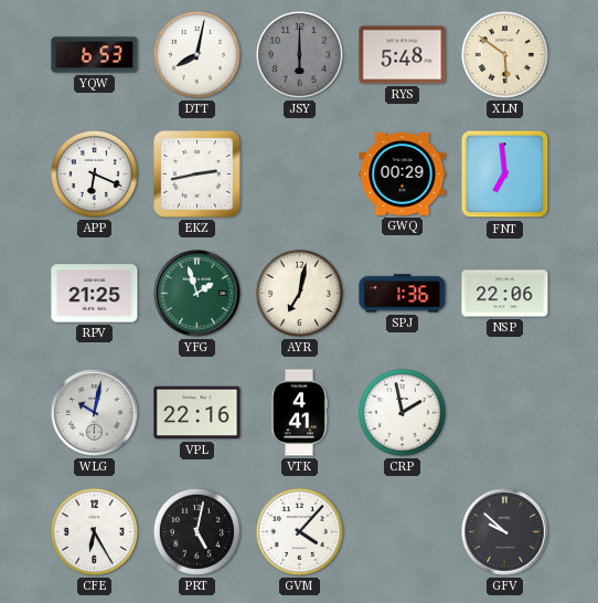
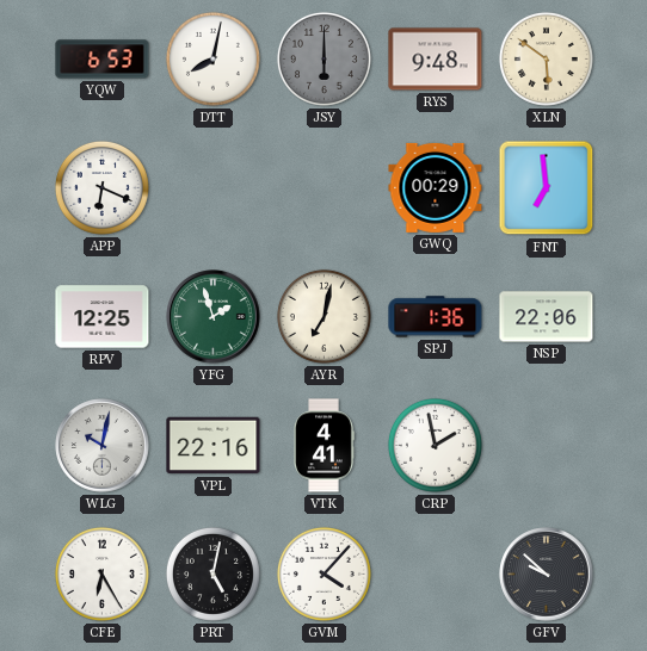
RYS: 5:48 -> 9:48
EKZ: 2:43 -> none
RPV: 21:25 -> 12:25
